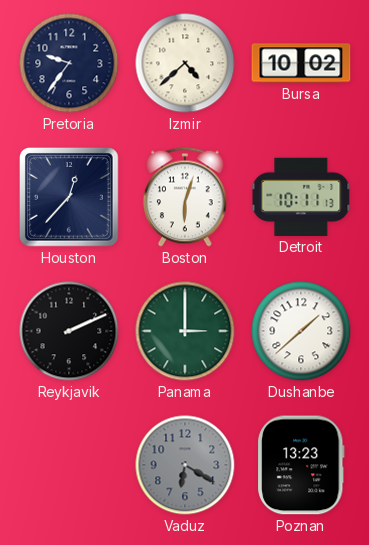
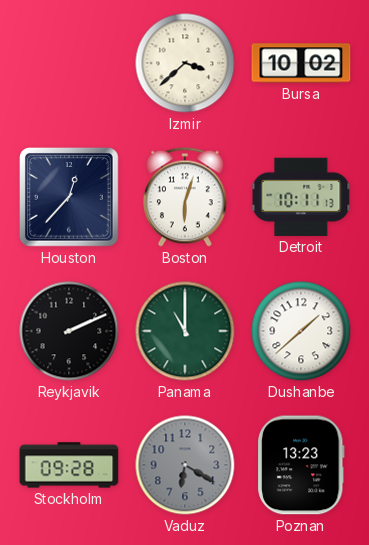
Pretoria: 9:36 -> none
Izmir: 4:38 -> 3:38
Panama: 3:00 -> 11:00
Stockholm: none -> 09:28
